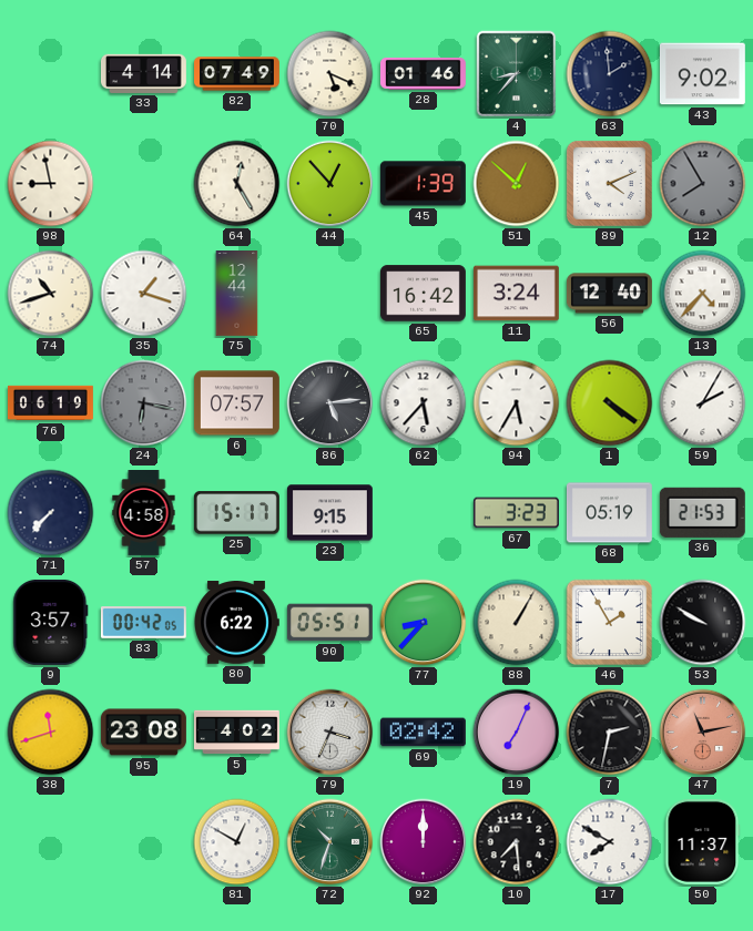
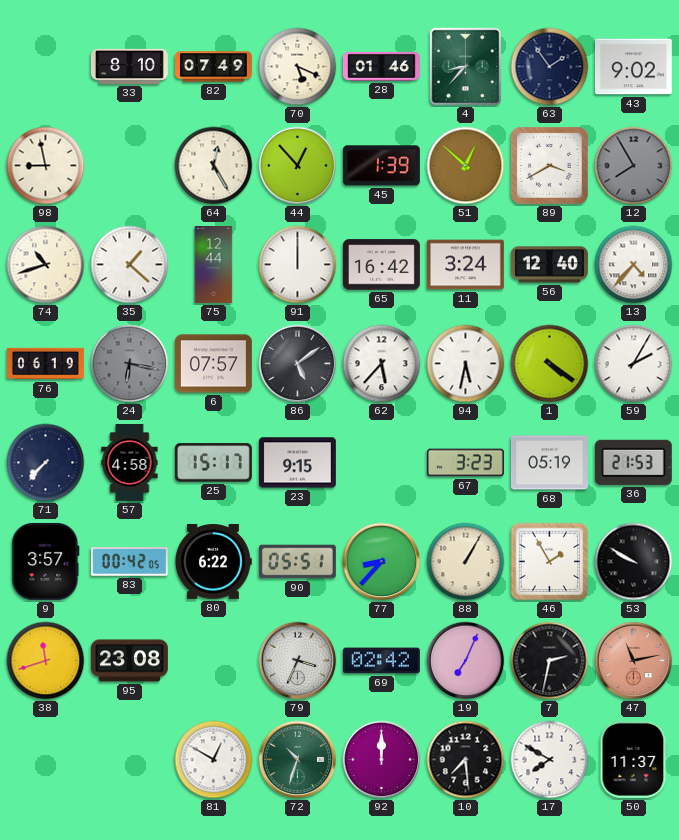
33: 4:14 -> 8:10
63: 1:59 -> 1:54
89: 4:11 -> 3:40
35: 1:18 -> 1:22
91: none -> 12:00
86: 5:14 -> 5:09
94: 5:35 -> 5:32
5: 4:02 -> none
